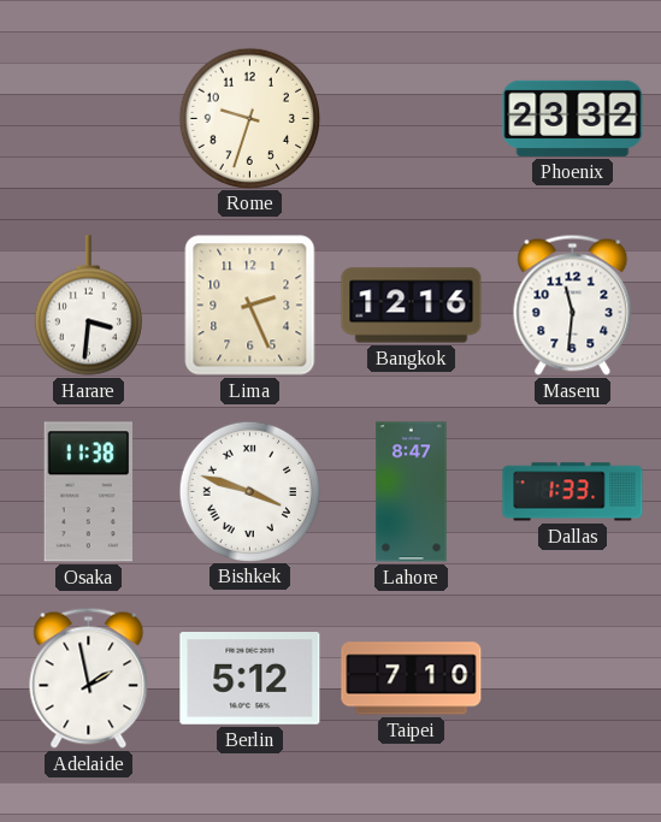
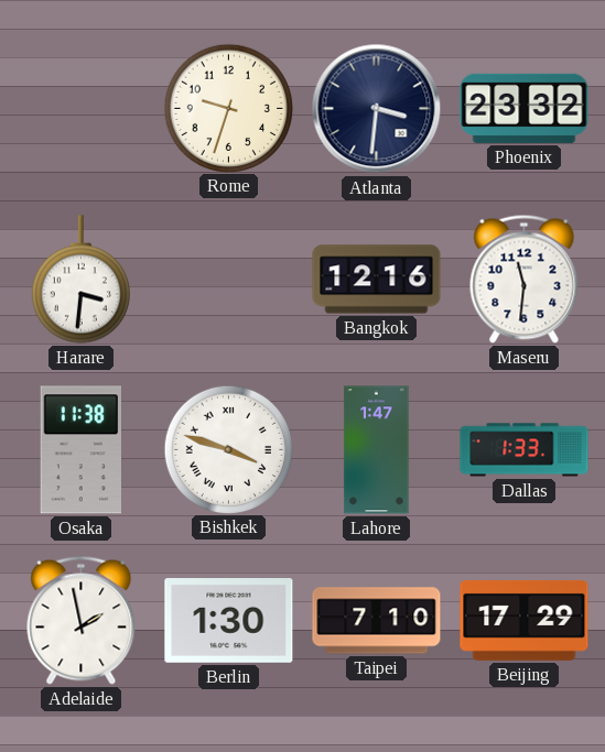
Atlanta: none -> 3:31
Lima: 2:26 -> none
Lahore: 8:47 -> 1:47
Berlin: 5:12 -> 1:30
Beijing: none -> 17:29
